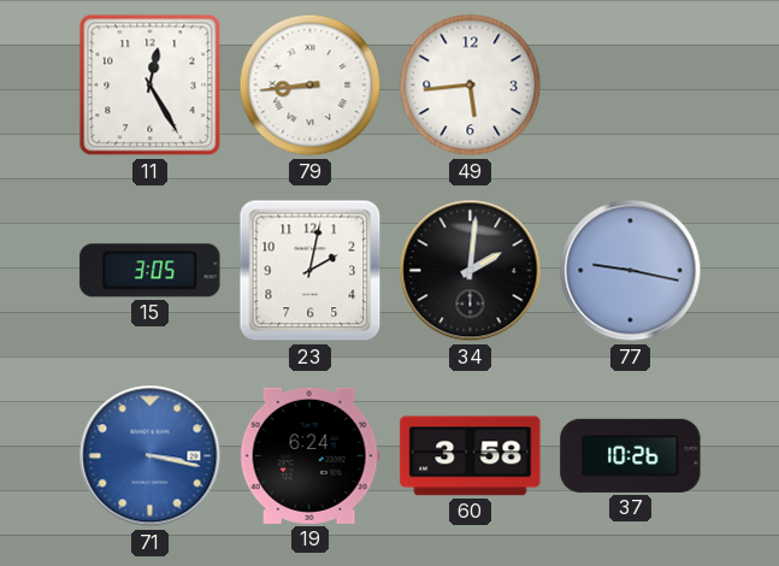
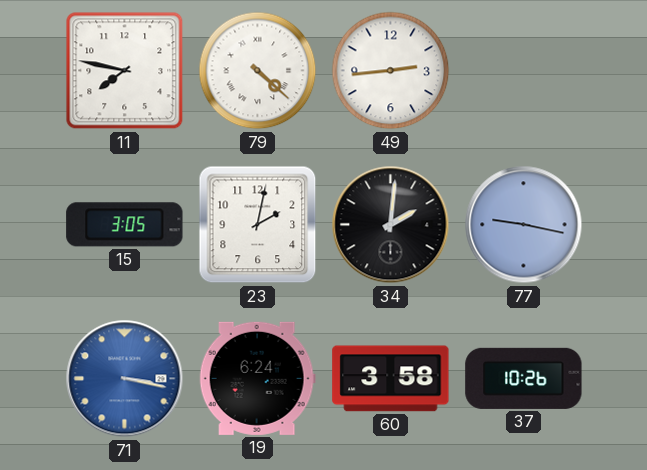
11: 12:25 -> 7:47
79: 8:44 -> 4:22
49: 5:44 -> 2:44
